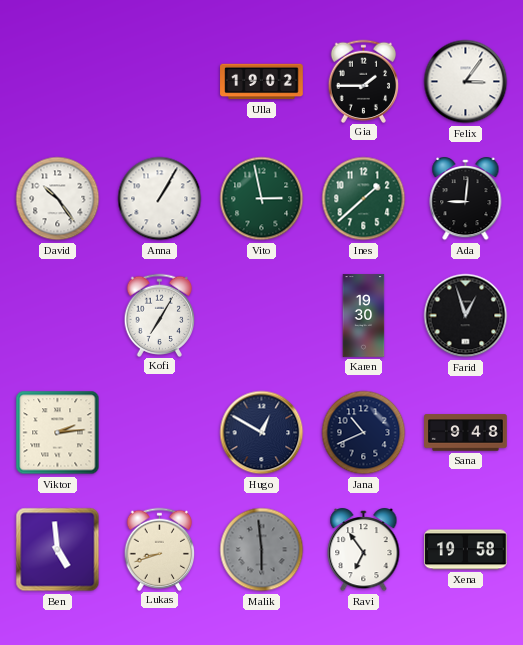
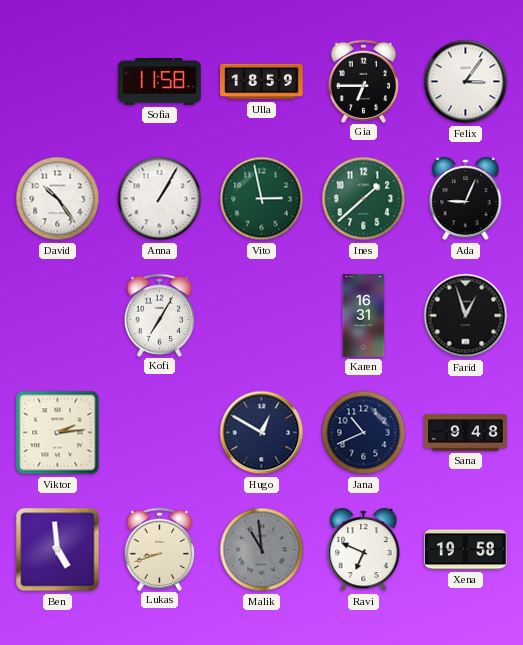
Sofia: none -> 11:58
Ulla: 19:02 -> 18:59
Gia: 1:45 -> 6:45
Ada: 9:01 -> 9:04
Karen: 19:30 -> 16:31
Malik: 5:59 -> 10:59
Ravi: 6:54 -> 6:49
